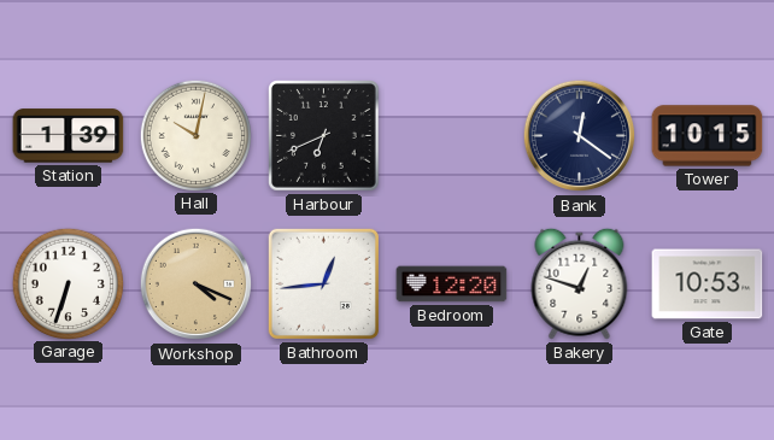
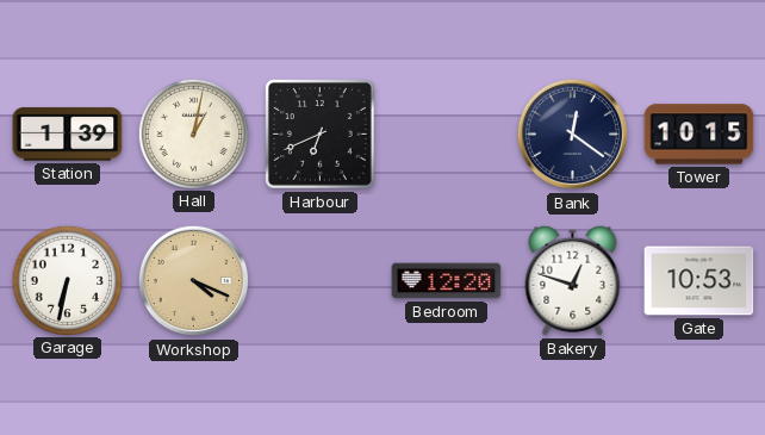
Hall: 10:02 -> 1:02
Garage: 6:33 -> 6:32
Bathroom: 12:44 -> none
